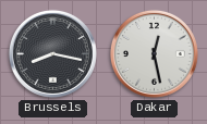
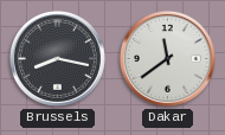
Dakar: 12:28 -> 11:39
